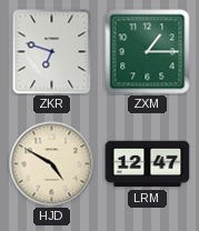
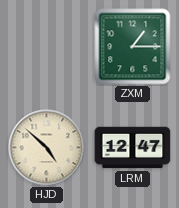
ZKR: 6:48 -> none
HJD: 4:50 -> 4:52
